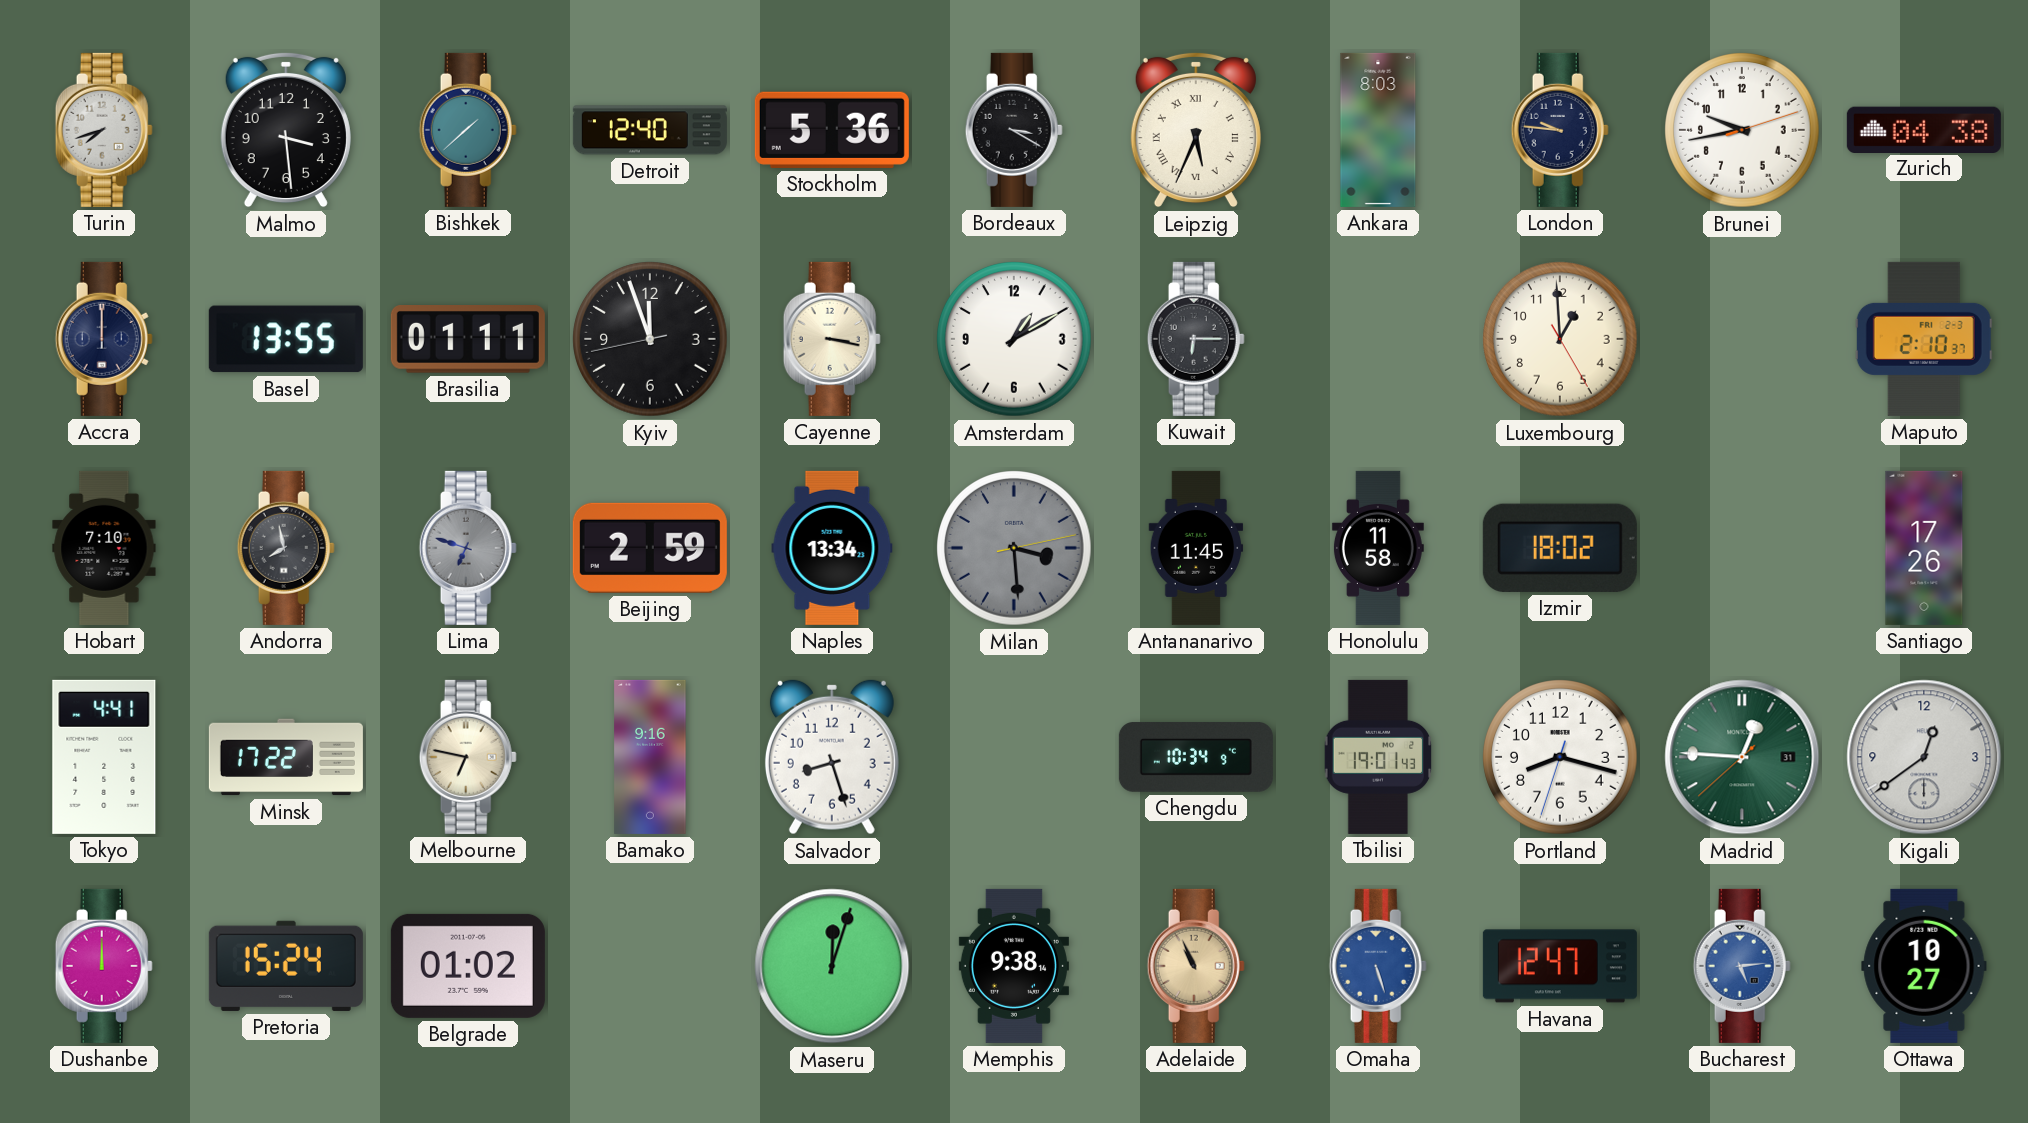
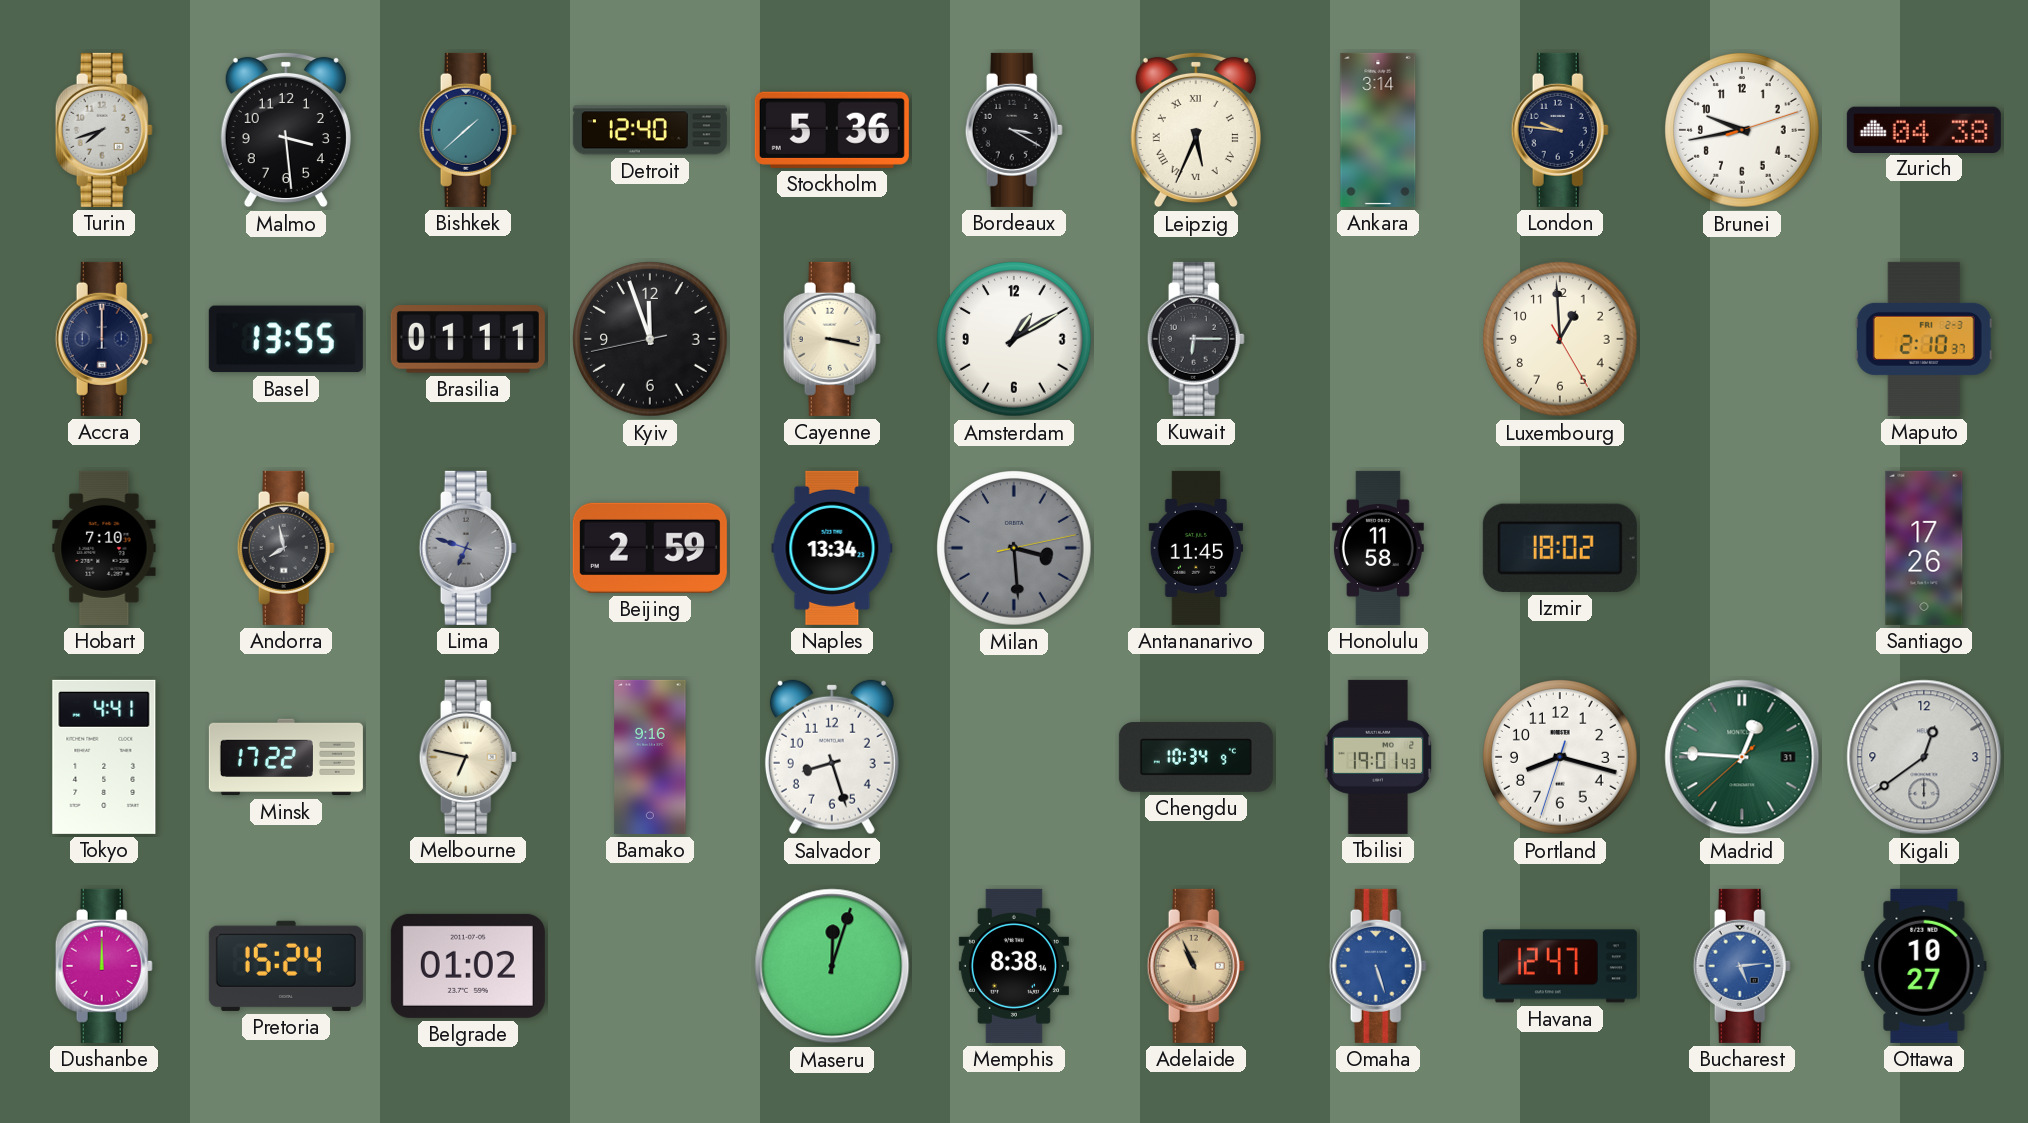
Ankara: 8:03 -> 3:14
Memphis: 9:38 -> 8:38
